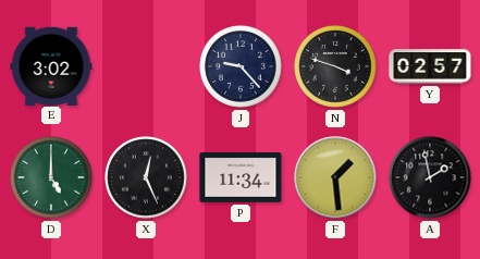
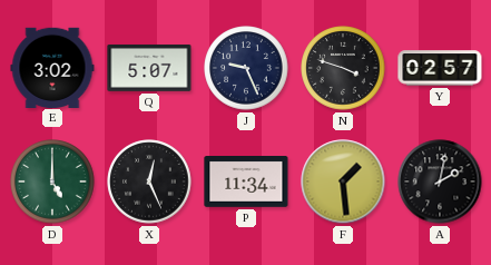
Q: none -> 5:07
J: 9:23 -> 9:26
A: 1:58 -> 2:02
